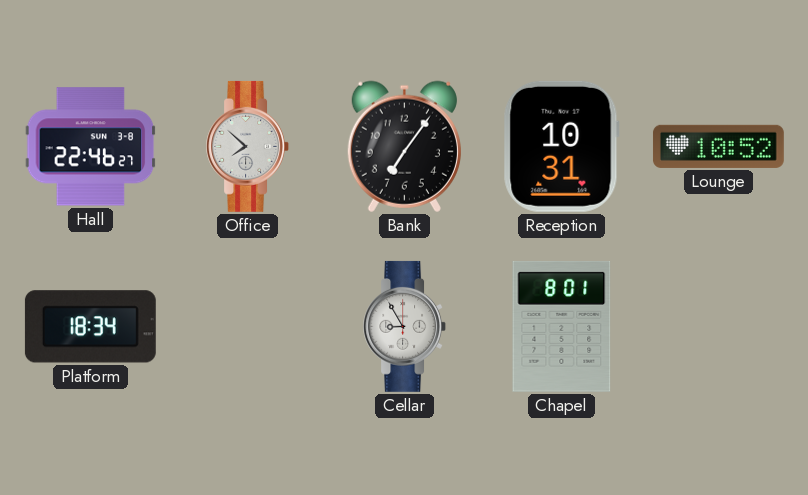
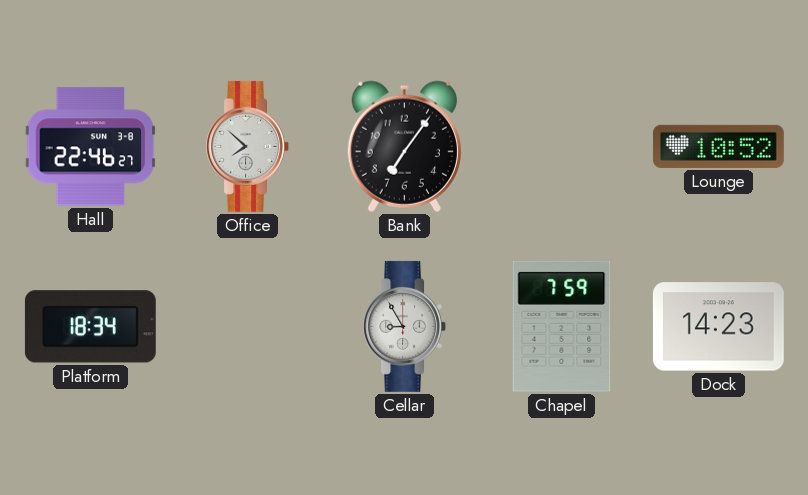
Reception: 10:31 -> none
Chapel: 8:01 -> 7:59
Dock: none -> 14:23
